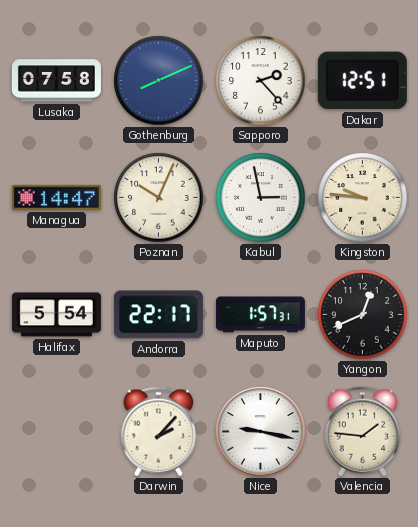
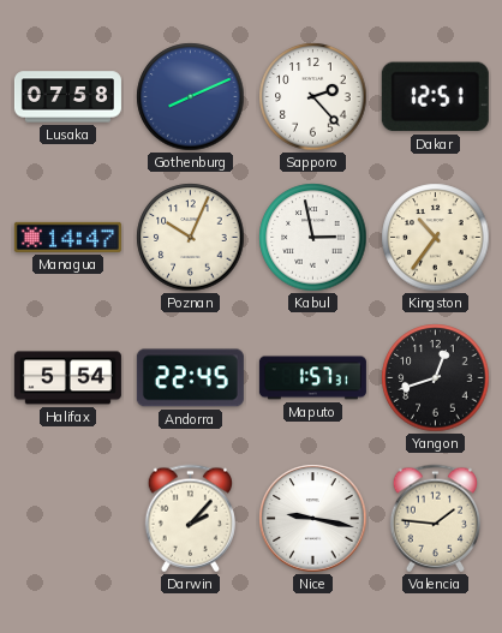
Kingston: 9:46 -> 10:36
Andorra: 22:17 -> 22:45
Yangon: 12:41 -> 12:42
